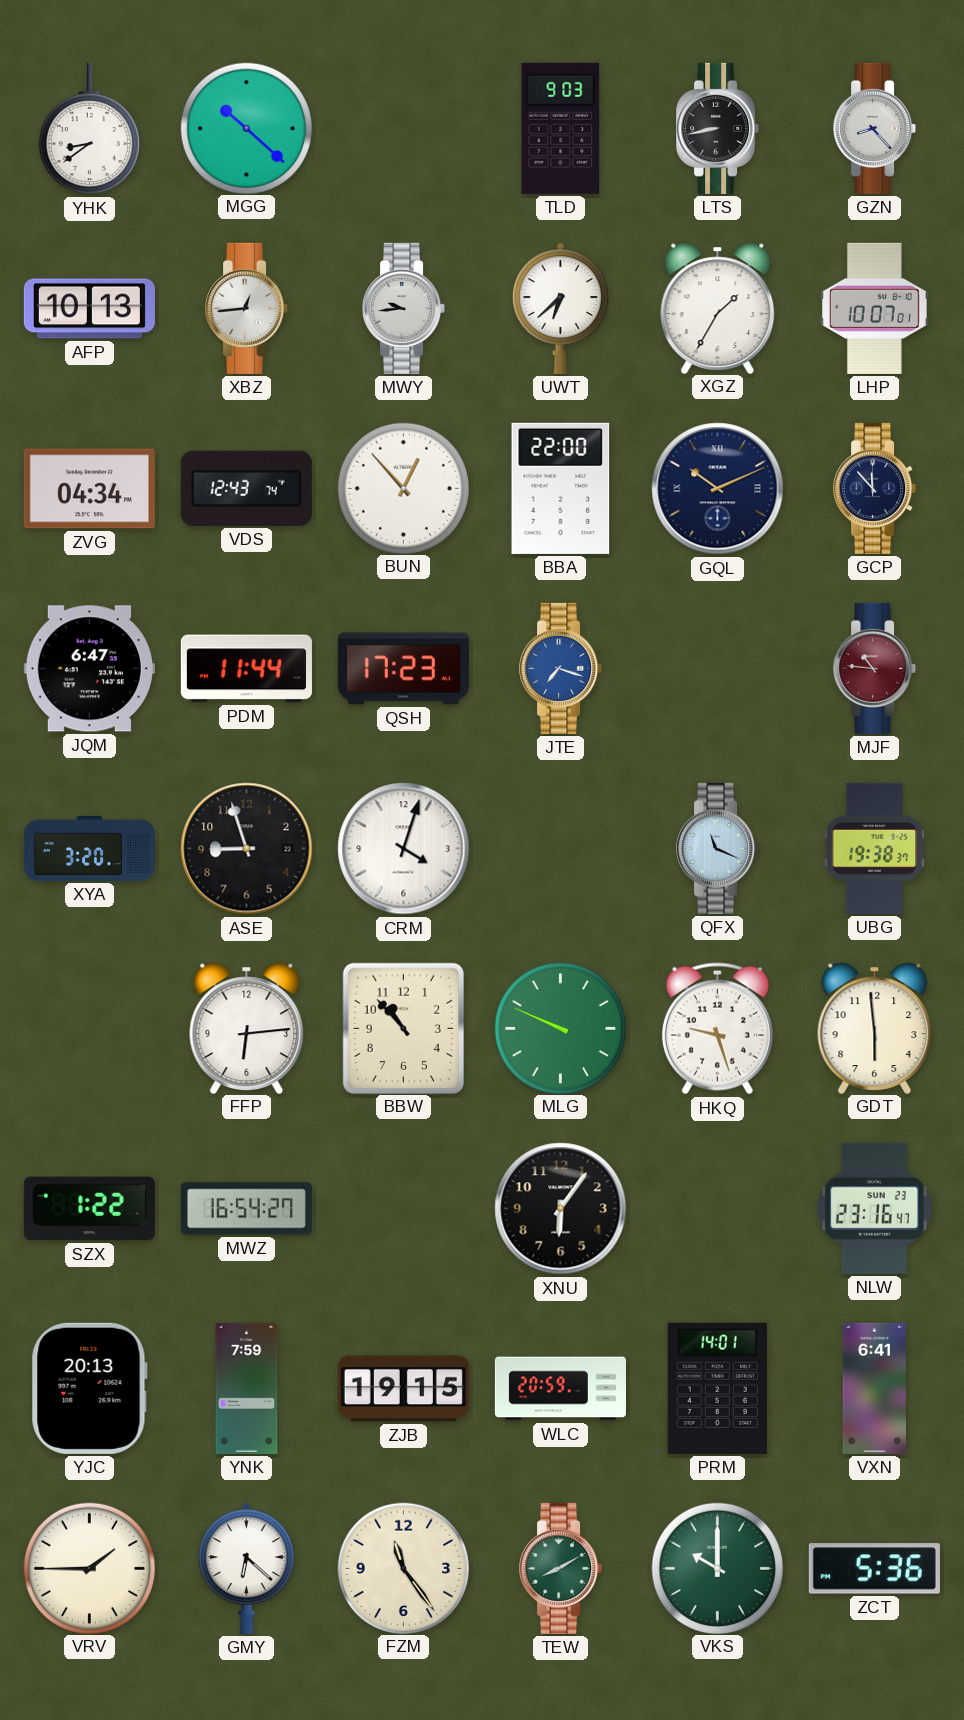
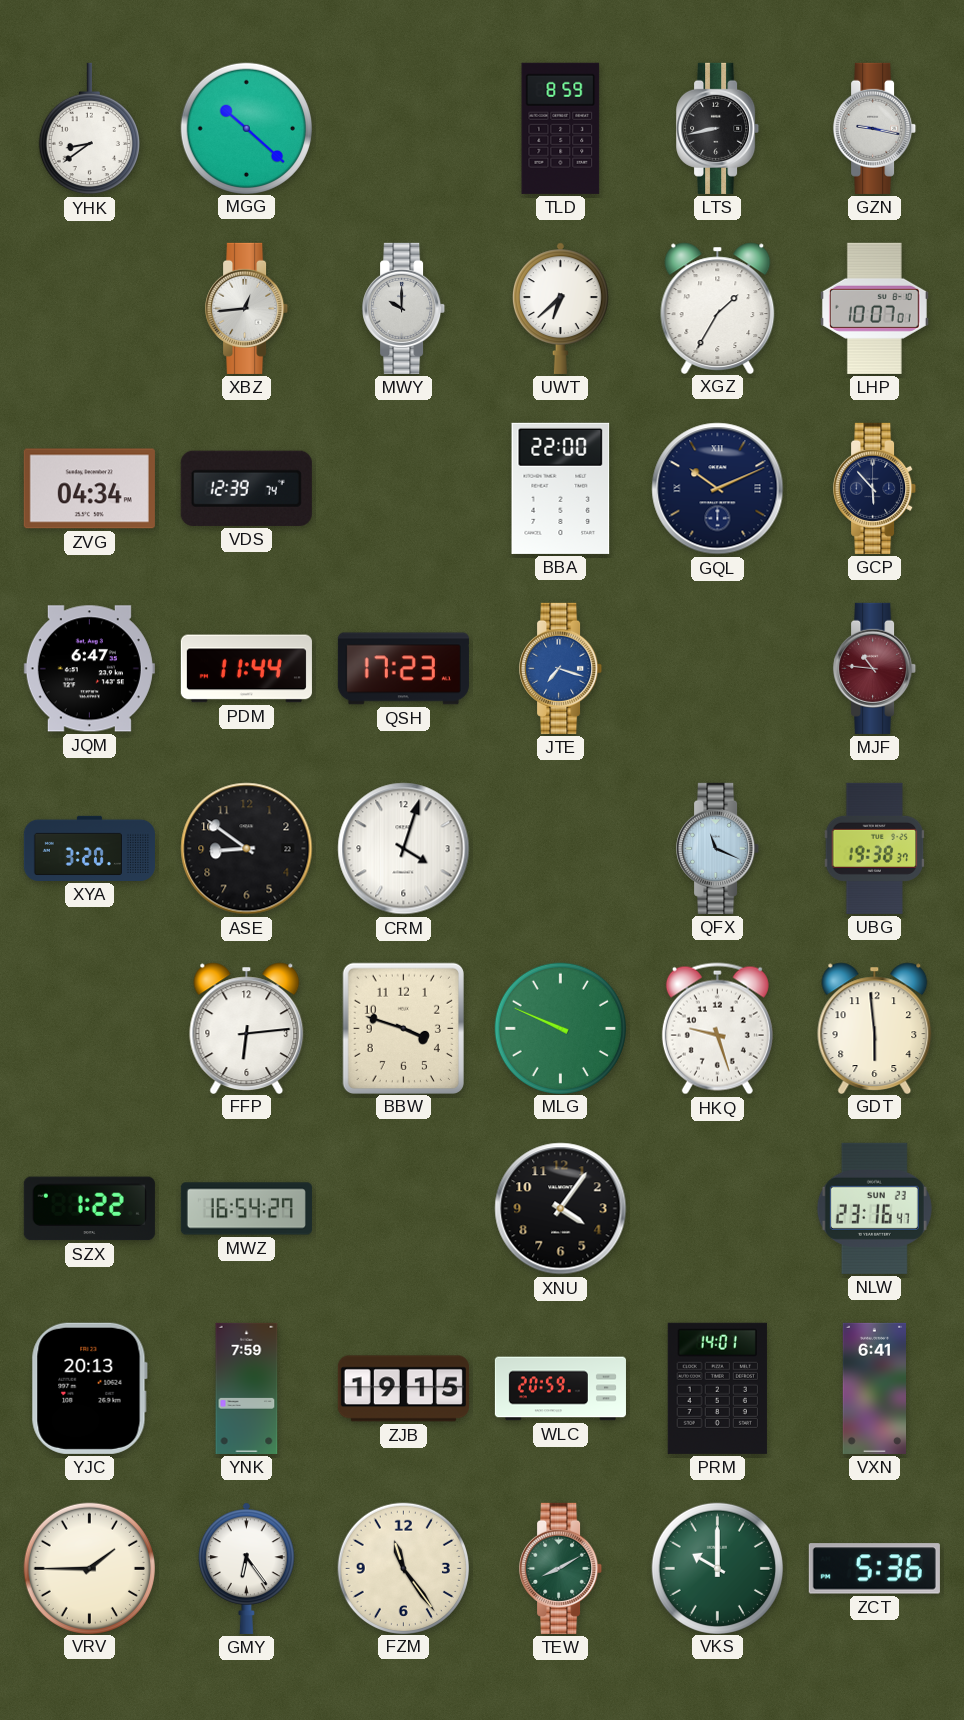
TLD: 9:03 -> 8:59
GZN: 8:23 -> 9:17
AFP: 10:13 -> none
MWY: 9:44 -> 10:00
VDS: 12:43 -> 12:39
BUN: 12:53 -> none
GCP: 11:53 -> 5:53
ASE: 8:57 -> 8:51
BBW: 10:53 -> 3:48
XNU: 6:06 -> 4:06
GMY: 6:22 -> 6:24
